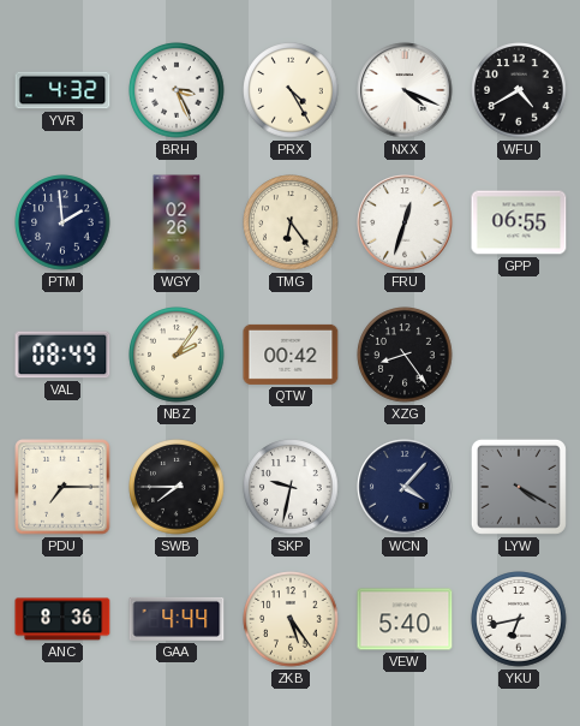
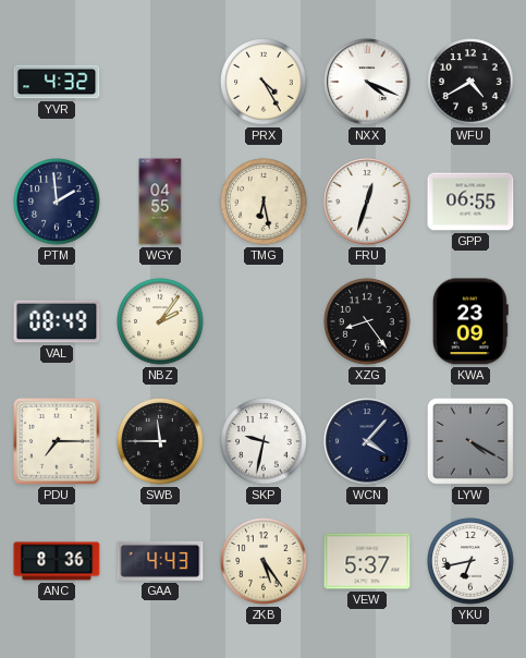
BRH: 3:26 -> none
WGY: 02:26 -> 04:55
TMG: 6:24 -> 6:28
QTW: 00:42 -> none
KWA: none -> 23:09
SWB: 7:45 -> 11:45
GAA: 4:44 -> 4:43
VEW: 5:40 -> 5:37
